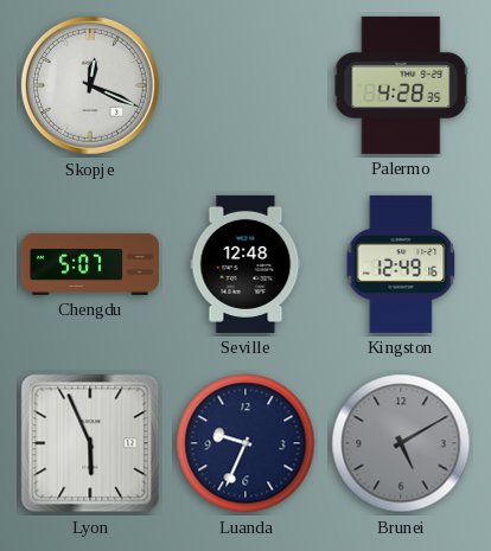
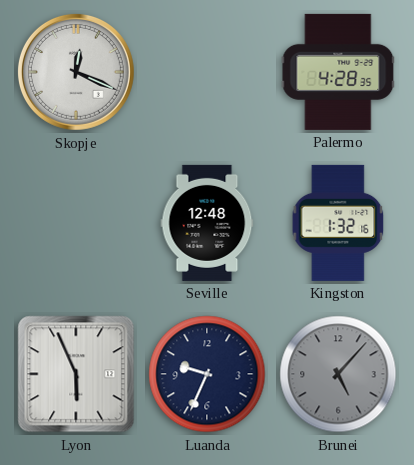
Chengdu: 5:07 -> none
Kingston: 12:49 -> 1:32
Brunei: 5:10 -> 5:07
